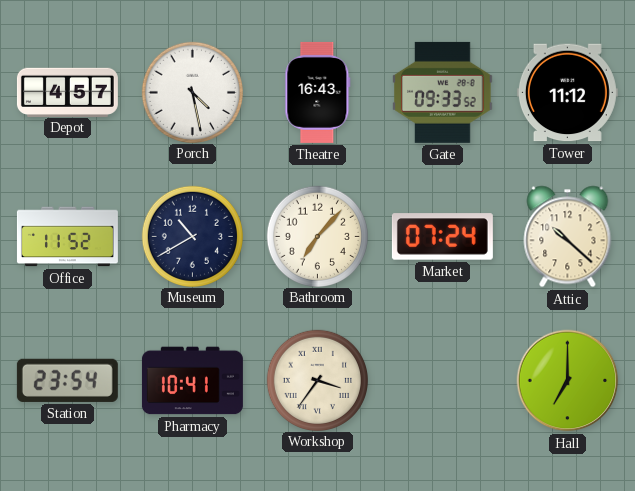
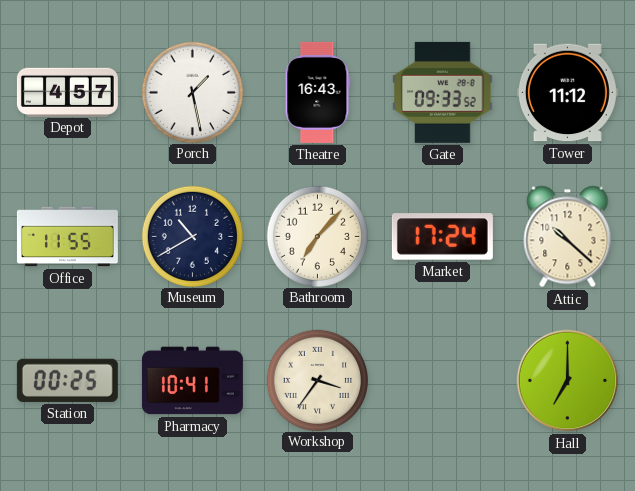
Porch: 4:28 -> 1:28
Office: 11:52 -> 11:55
Market: 07:24 -> 17:24
Station: 23:54 -> 00:25
